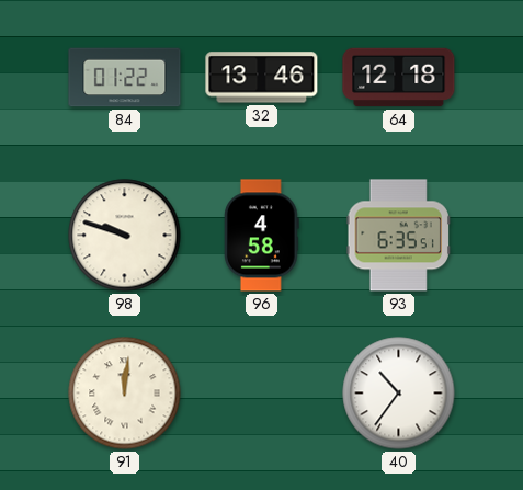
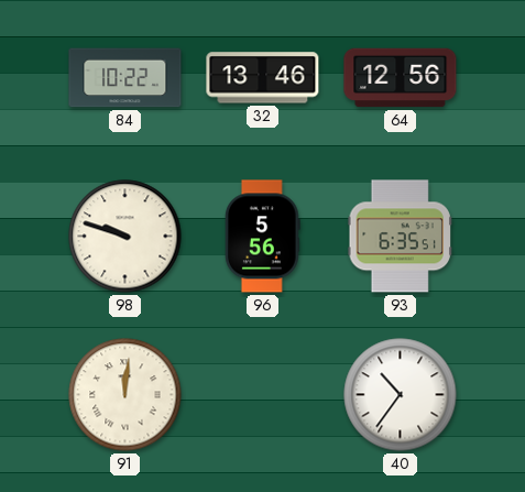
84: 01:22 -> 10:22
64: 12:18 -> 12:56
96: 4:58 -> 5:56
